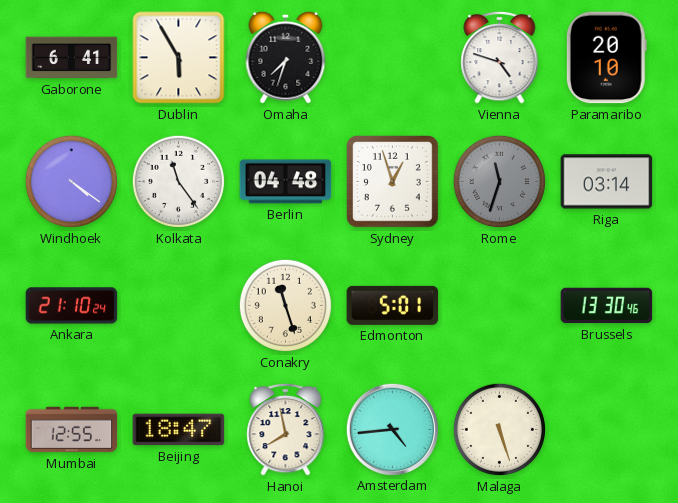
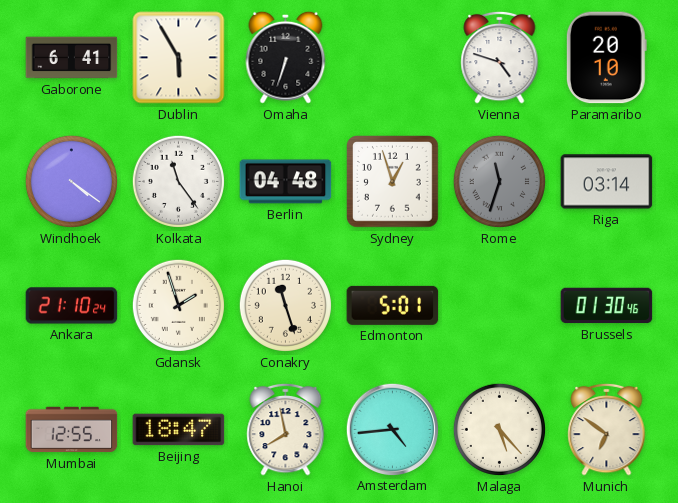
Omaha: 7:33 -> 6:33
Gdansk: none -> 1:57
Brussels: 13:30 -> 01:30
Malaga: 5:27 -> 5:23
Munich: none -> 6:51
